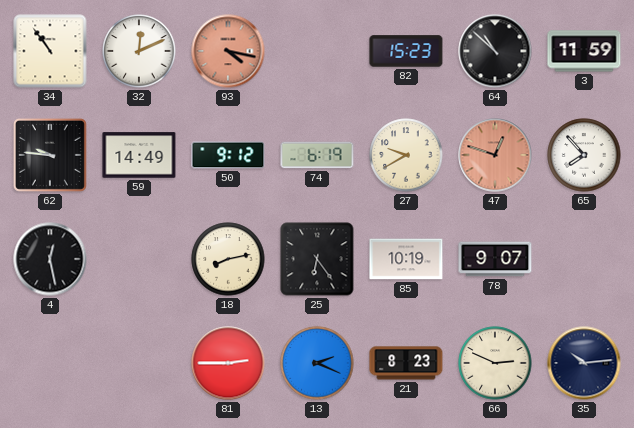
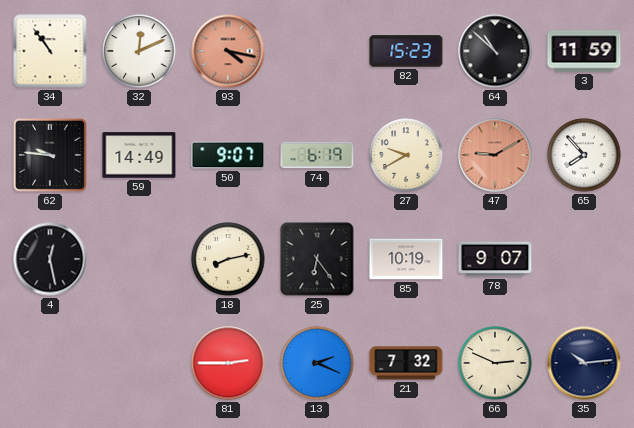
50: 9:12 -> 9:07
47: 12:48 -> 9:10
21: 8:23 -> 7:32
